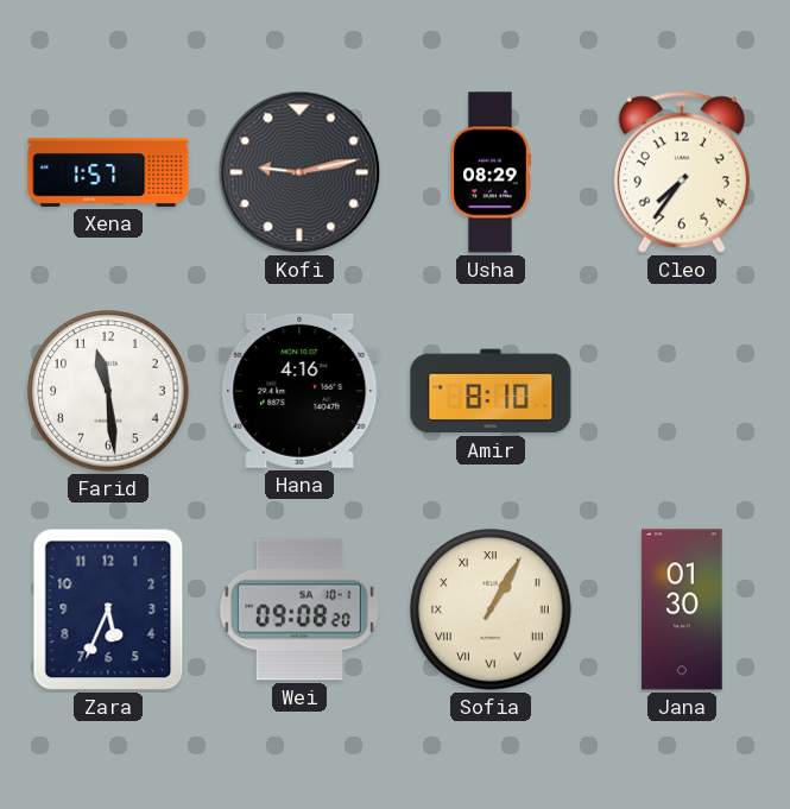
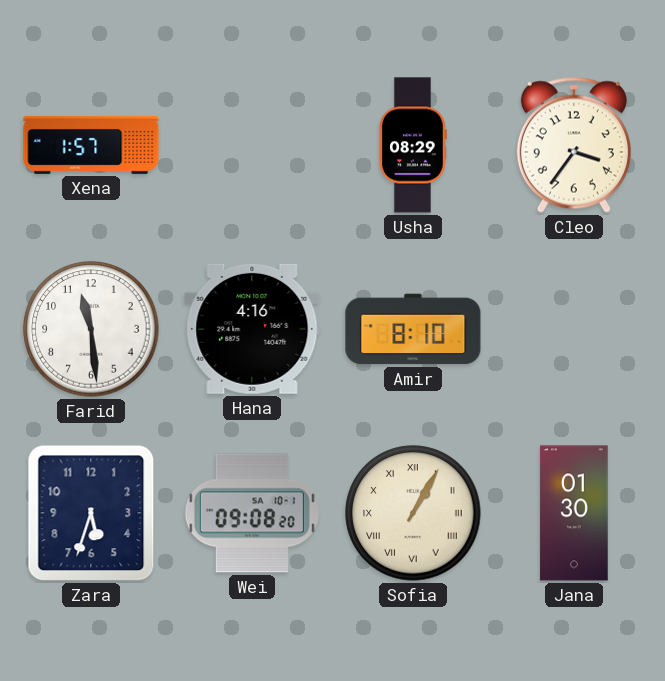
Kofi: 9:13 -> none
Cleo: 7:36 -> 3:36
Zara: 5:34 -> 5:33
